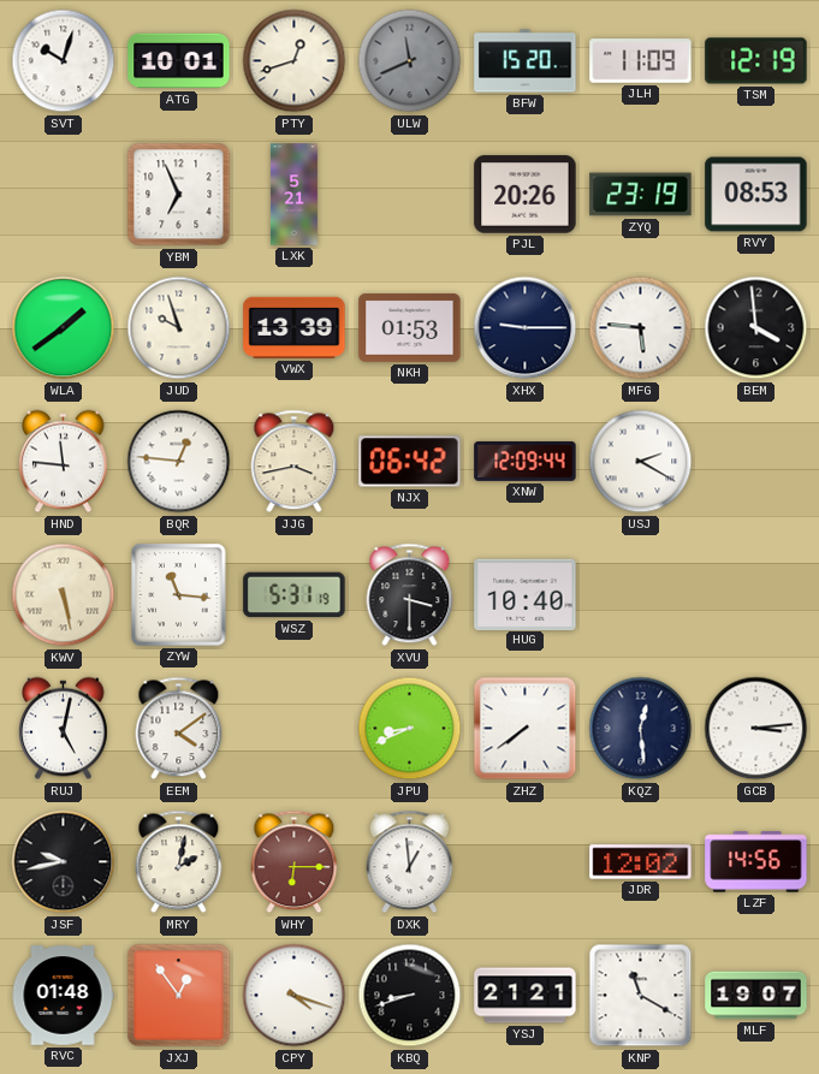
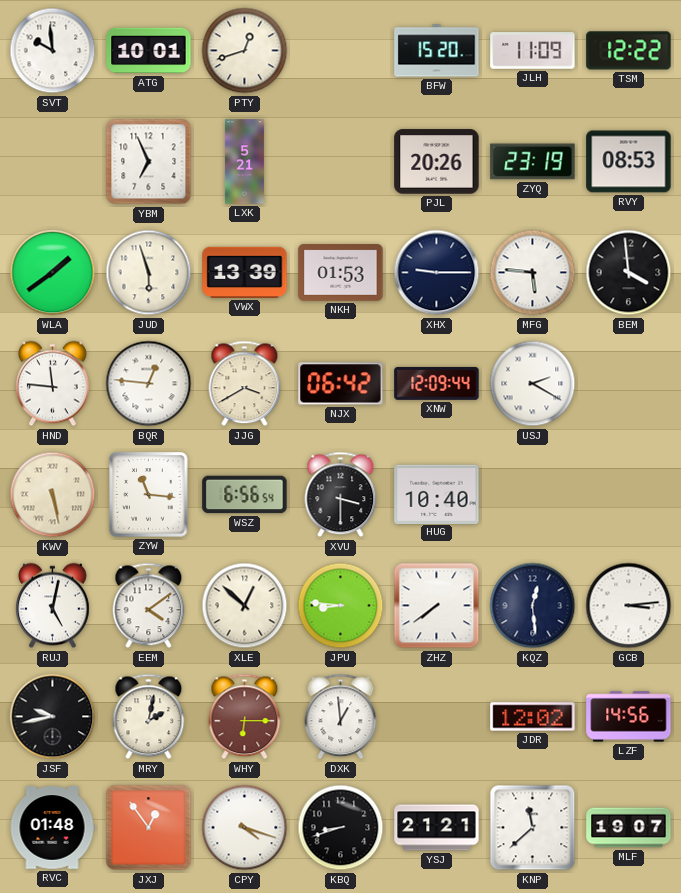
SVT: 10:03 -> 9:59
ULW: 11:41 -> none
TSM: 12:19 -> 12:22
JUD: 9:57 -> 5:57
JJG: 3:43 -> 3:40
WSZ: 5:31 -> 6:56
XLE: none -> 12:52
JPU: 8:41 -> 8:46
KNP: 11:20 -> 11:38
